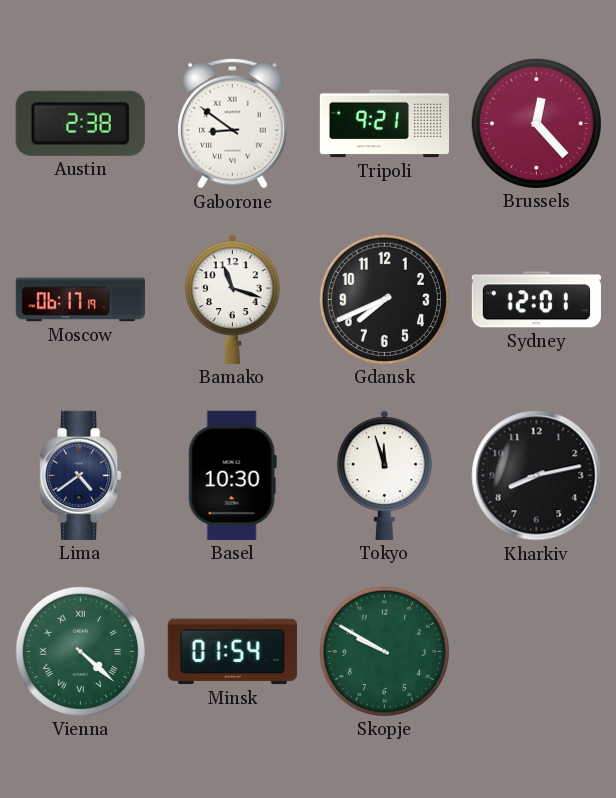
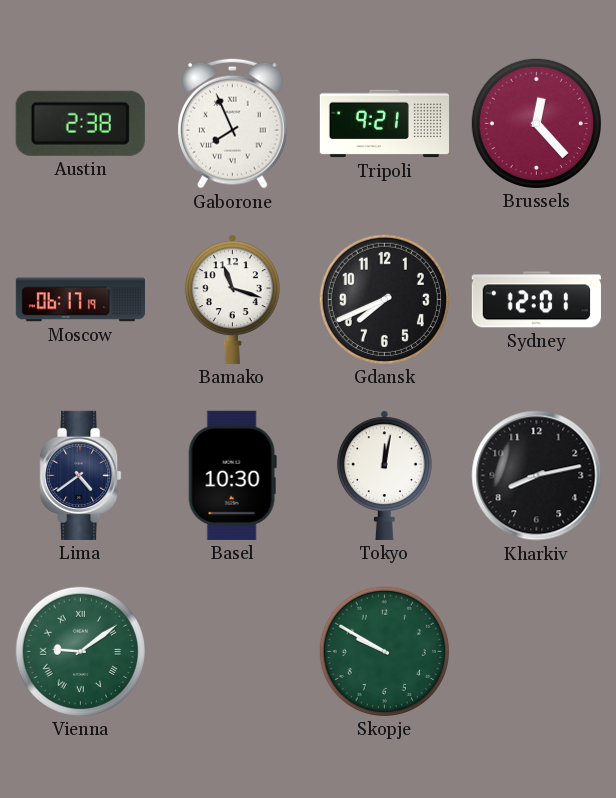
Gaborone: 8:51 -> 7:56
Tokyo: 11:57 -> 12:02
Vienna: 4:22 -> 9:09
Minsk: 01:54 -> none
